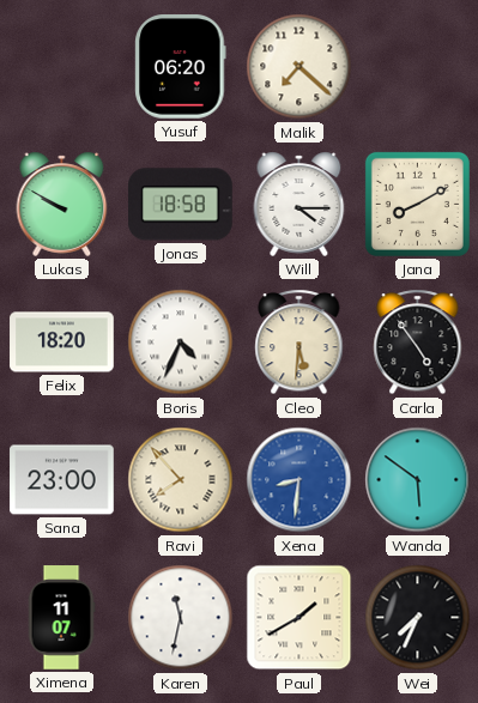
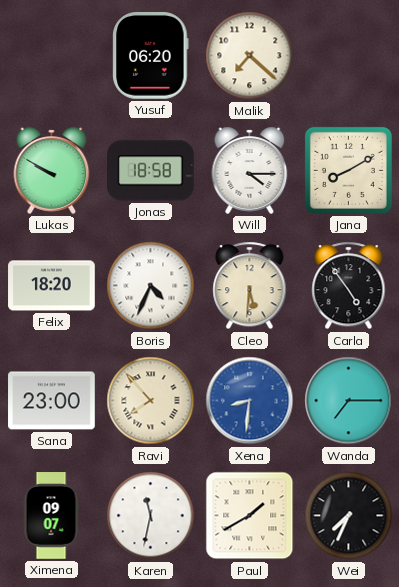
Wanda: 5:51 -> 7:15
Ximena: 11:07 -> 09:07
